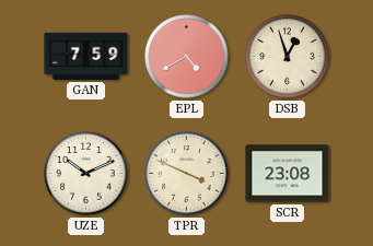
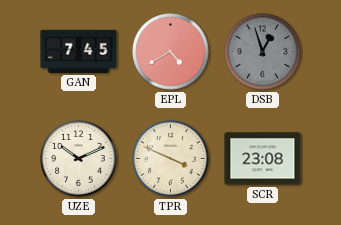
GAN: 7:59 -> 7:45
DSB dial: cream -> grey
